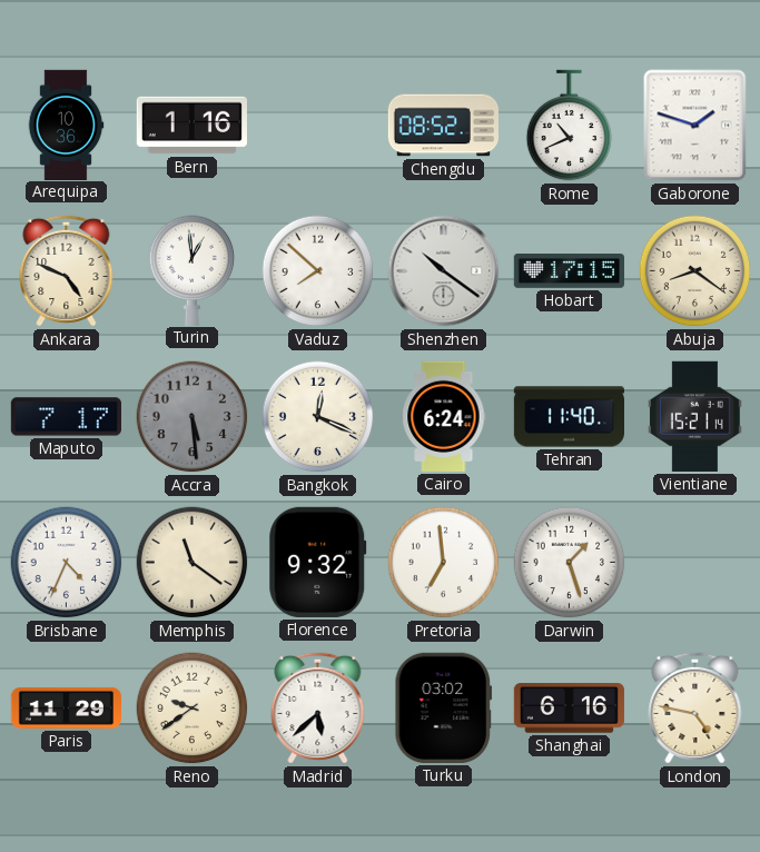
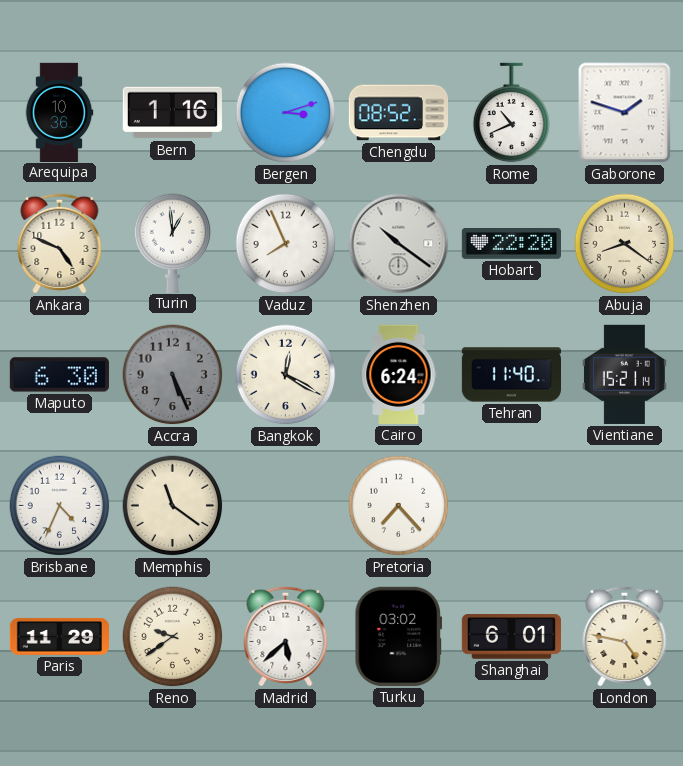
Bergen: none -> 3:12
Vaduz: 7:52 -> 7:56
Hobart: 17:15 -> 22:20
Maputo: 7:17 -> 6:30
Accra: 5:29 -> 5:26
Bangkok: 12:19 -> 12:20
Florence: 9:32 -> none
Pretoria: 6:59 -> 7:23
Darwin: 1:27 -> none
Shanghai: 6:16 -> 6:01
